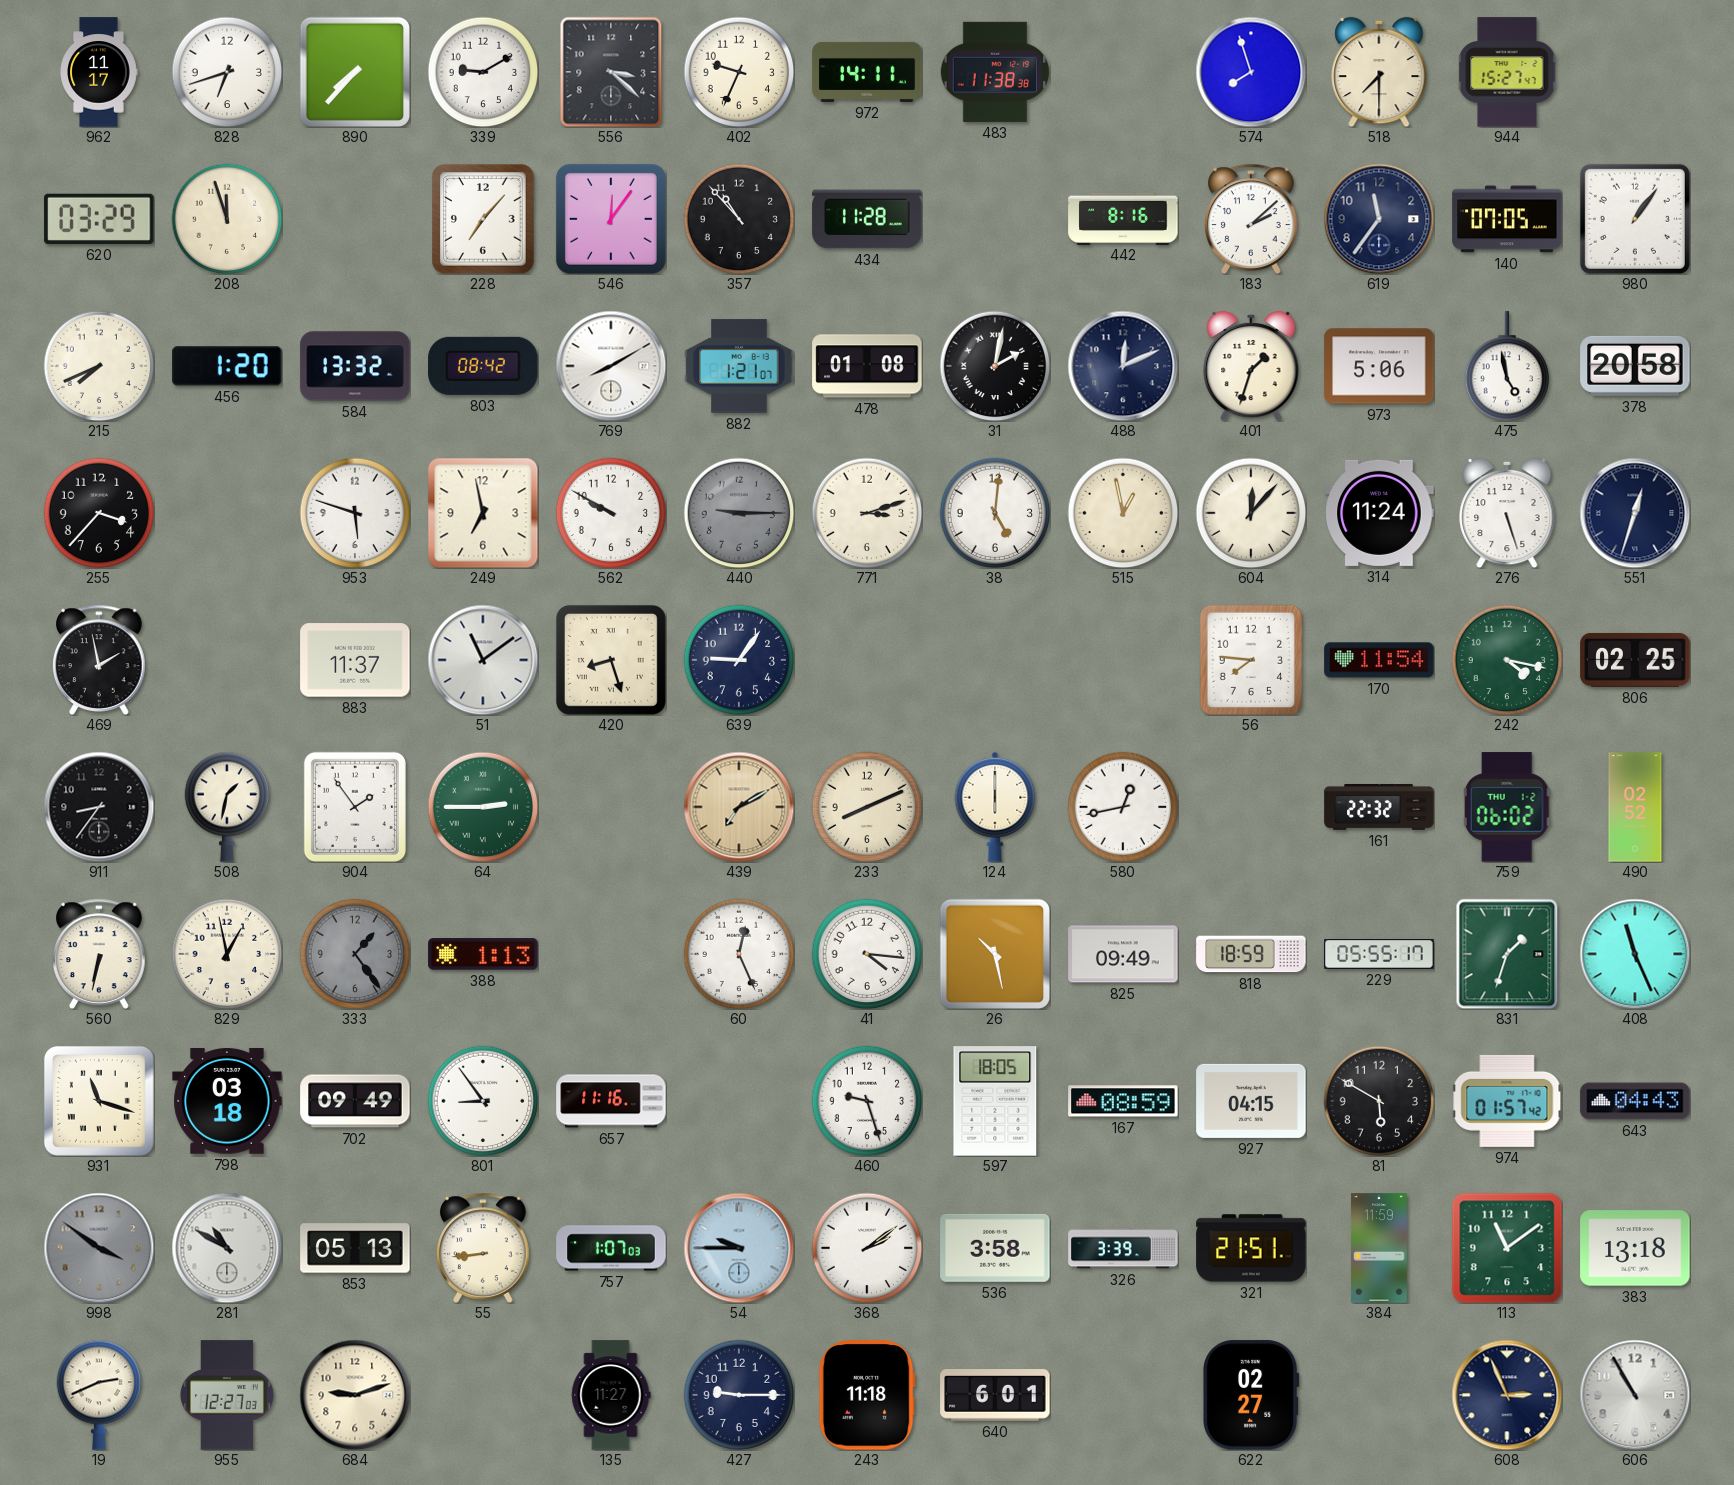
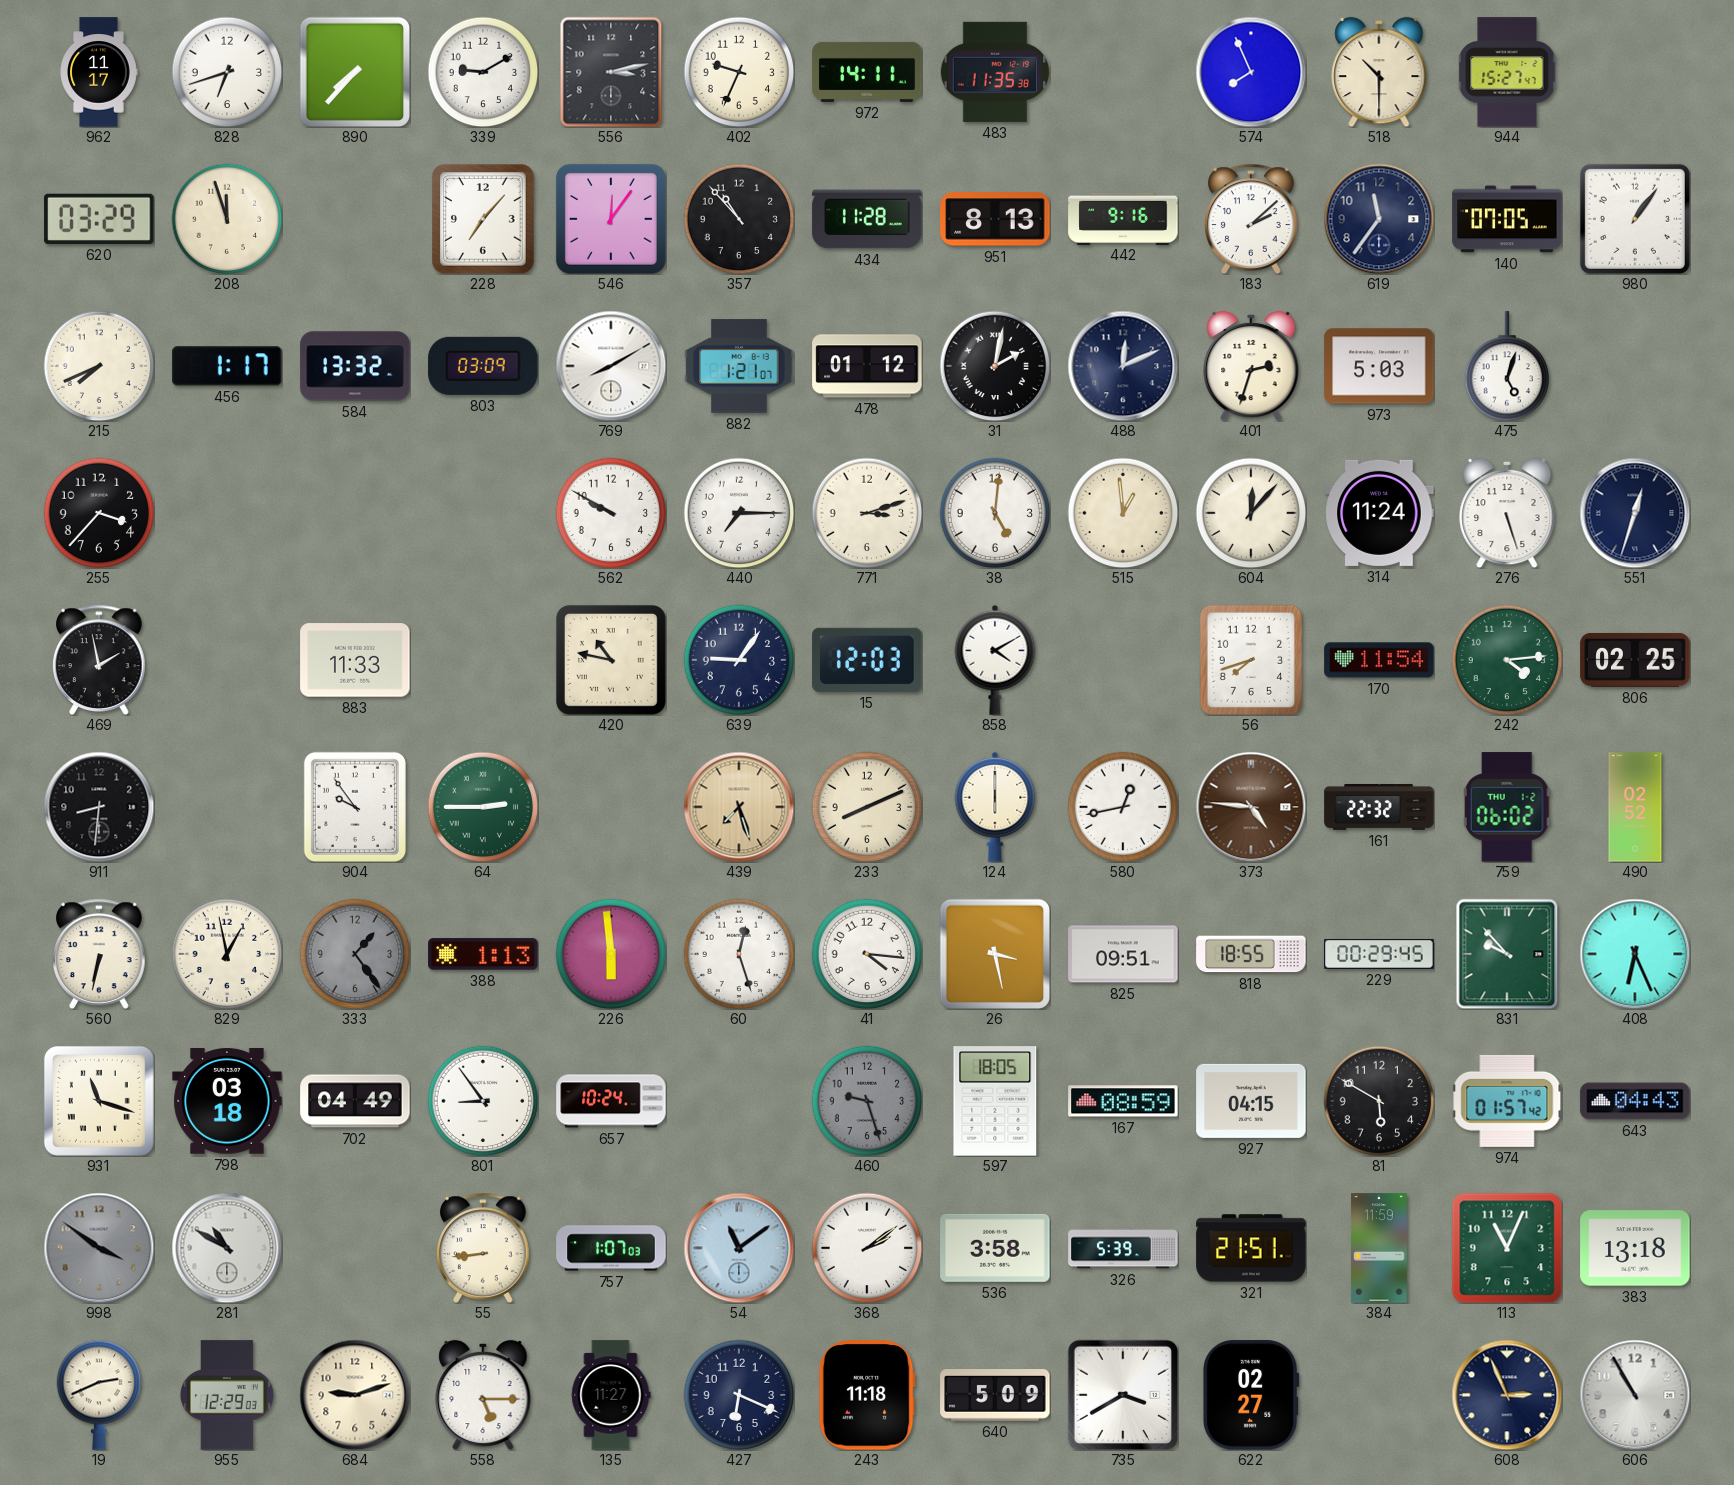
556: 3:22 -> 3:13
483: 11:38 -> 11:35
574: 7:57 -> 7:56
518: 7:30 -> 10:30
951: none -> 8:13
442: 8:16 -> 9:16
456: 1:20 -> 1:17
803: 08:42 -> 03:09
478: 01:08 -> 01:12
401: 1:33 -> 2:33
973: 5:06 -> 5:03
475: 4:58 -> 5:03
378: 20:58 -> none
953: 5:48 -> none
249: 6:58 -> none
440: 9:15 -> 7:15
440 dial: grey -> white
515: 12:58 -> 12:59
883: 11:37 -> 11:33
51: 11:09 -> none
420: 8:27 -> 10:47
15: none -> 12:03
858: none -> 4:10
56: 7:46 -> 7:42
242: 4:17 -> 4:14
911: 8:36 -> 8:31
508: 1:32 -> none
904: 1:54 -> 9:54
439: 7:10 -> 7:27
373: none -> 4:46
226: none -> 5:59
60: 12:26 -> 12:27
26: 10:28 -> 3:28
825: 09:49 -> 09:51
818: 18:59 -> 18:55
229: 05:55 -> 00:29
831: 1:33 -> 9:53
408: 11:26 -> 6:26
702: 09:49 -> 04:49
657: 11:16 -> 10:24
460 dial: white -> grey
853: 05:13 -> none
54: 9:45 -> 11:09
326: 3:39 -> 5:39
113: 11:09 -> 11:04
955: 12:27 -> 12:29
558: none -> 5:15
427: 9:15 -> 6:19
640: 6:01 -> 5:09
735: none -> 3:40
